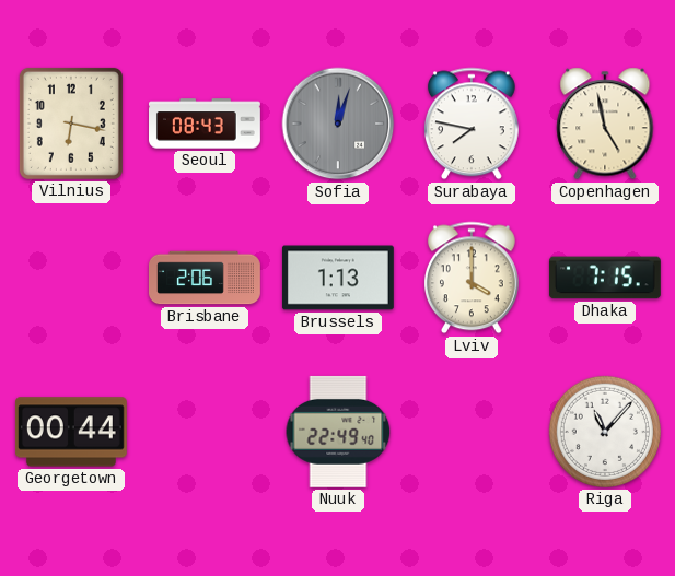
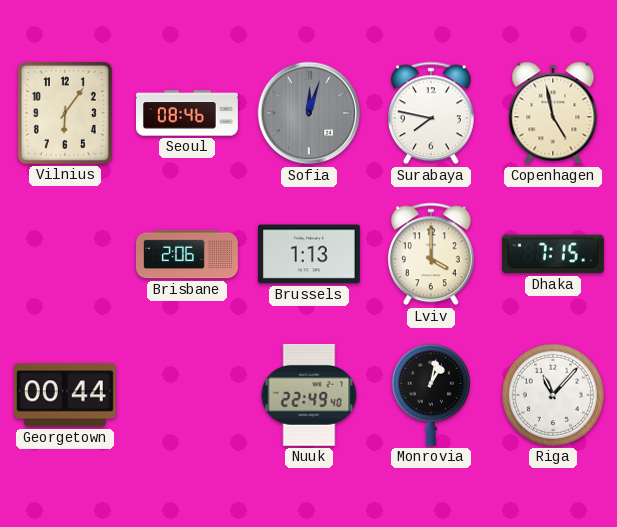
Vilnius: 6:17 -> 6:06
Seoul: 08:43 -> 08:46
Monrovia: none -> 1:02
